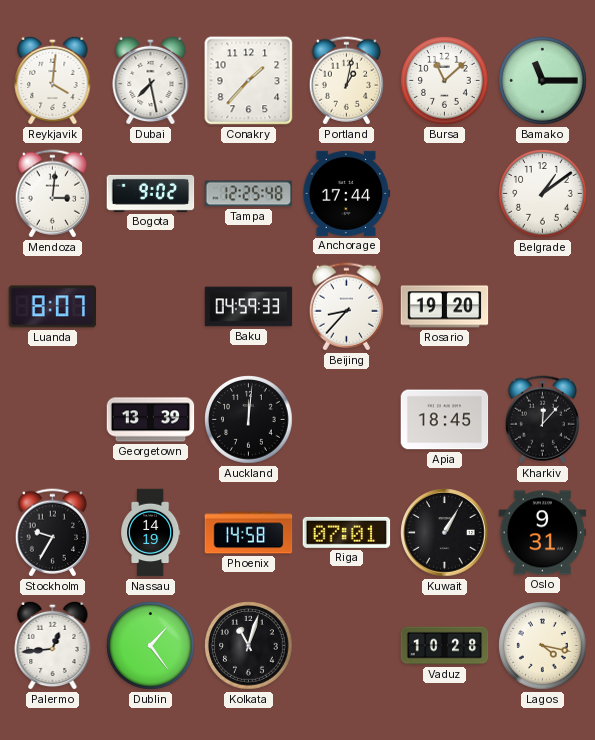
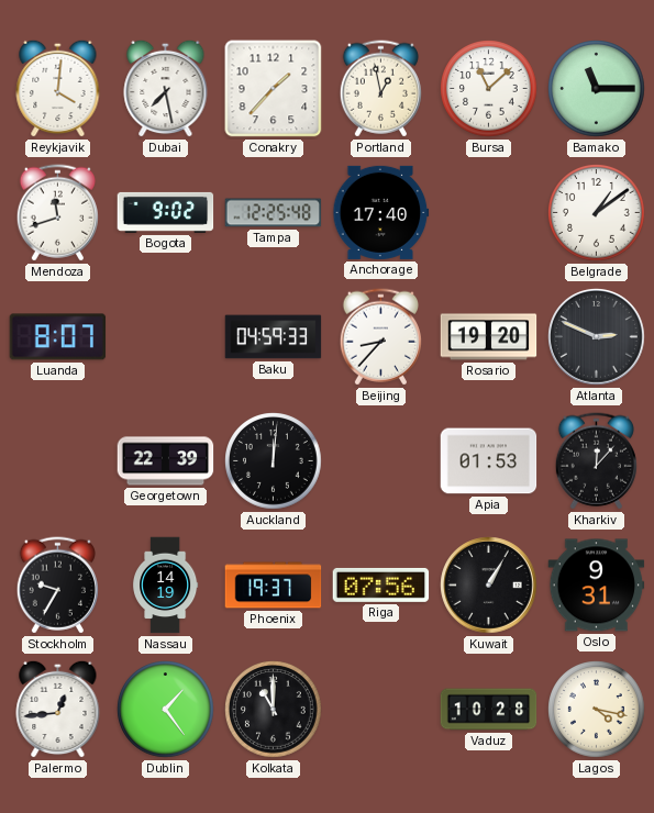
Portland: 1:02 -> 12:58
Mendoza: 3:01 -> 11:42
Anchorage: 17:44 -> 17:40
Atlanta: none -> 2:49
Georgetown: 13:39 -> 22:39
Apia: 18:45 -> 01:53
Phoenix: 14:58 -> 19:37
Riga: 07:01 -> 07:56
Kolkata: 11:03 -> 11:00
